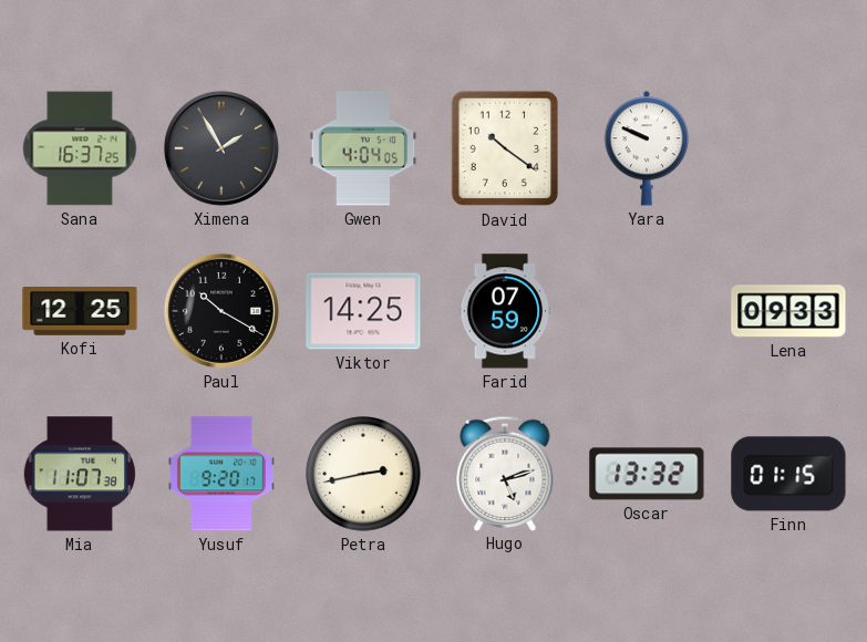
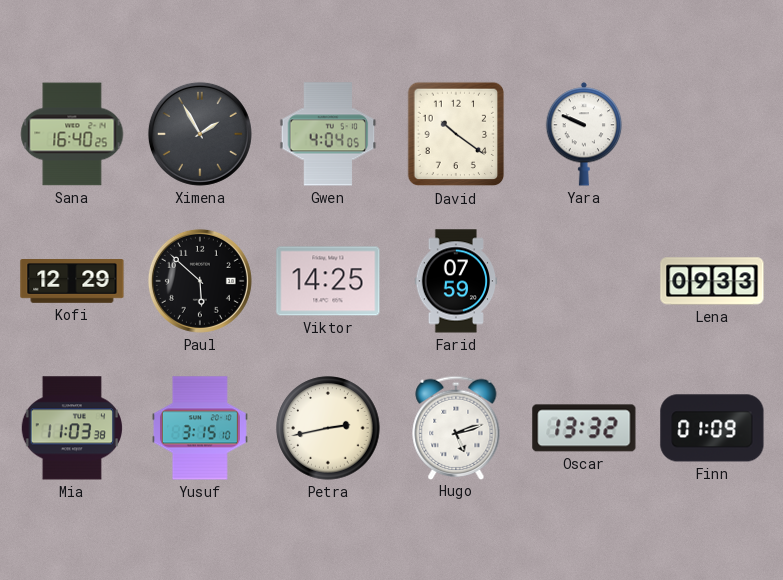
Sana: 16:37 -> 16:40
Kofi: 12:25 -> 12:29
Paul: 10:20 -> 5:52
Mia: 11:07 -> 11:03
Yusuf: 9:20 -> 3:15
Finn: 01:15 -> 01:09
